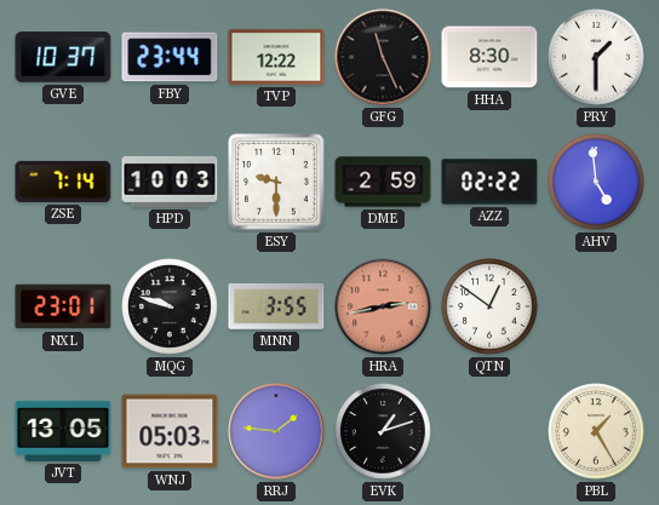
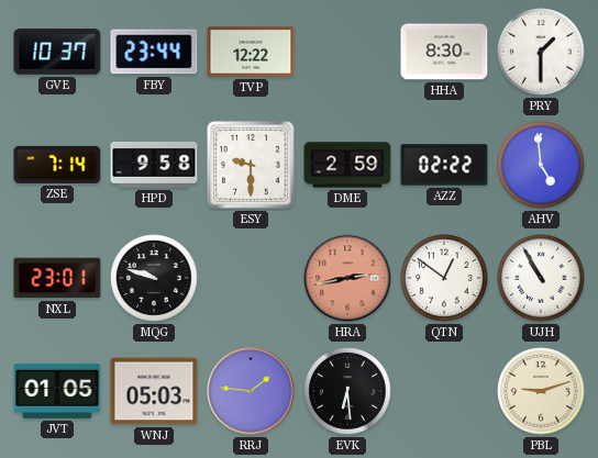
GFG: 11:26 -> none
HPD: 10:03 -> 9:58
MNN: 3:55 -> none
UJH: none -> 10:55
JVT: 13:05 -> 01:05
EVK: 1:12 -> 6:29
PBL: 1:25 -> 9:12
